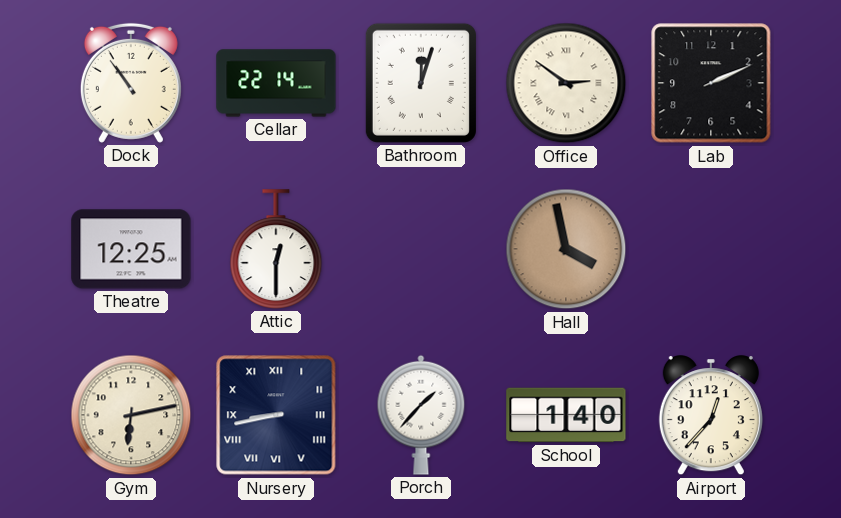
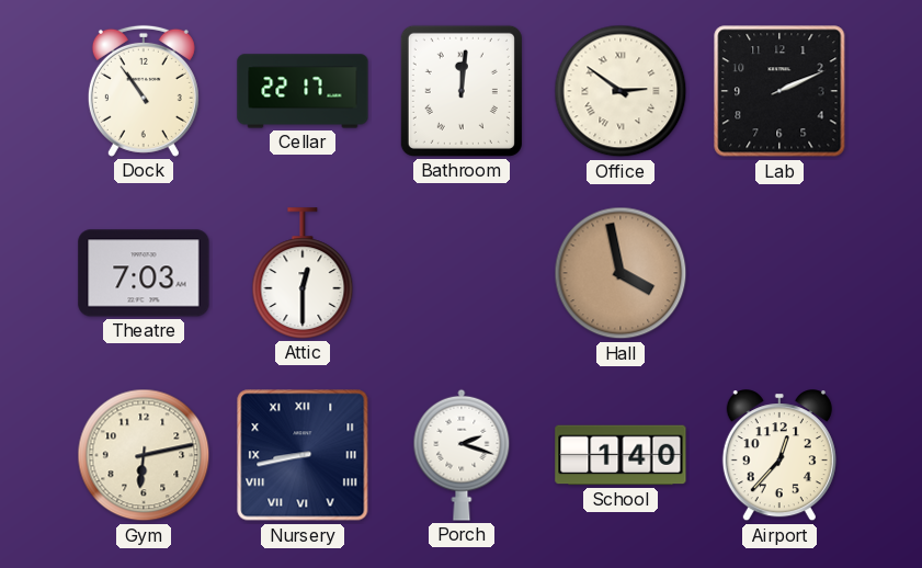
Cellar: 22:14 -> 22:17
Bathroom: 12:03 -> 12:01
Theatre: 12:25 -> 7:03
Porch: 1:37 -> 2:18
